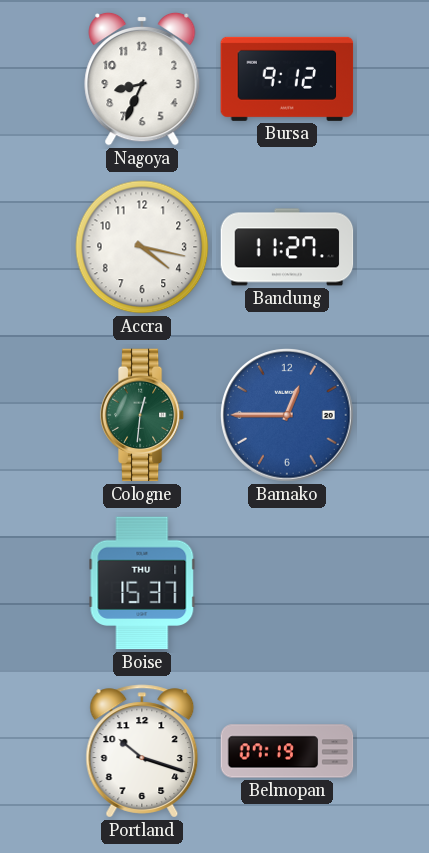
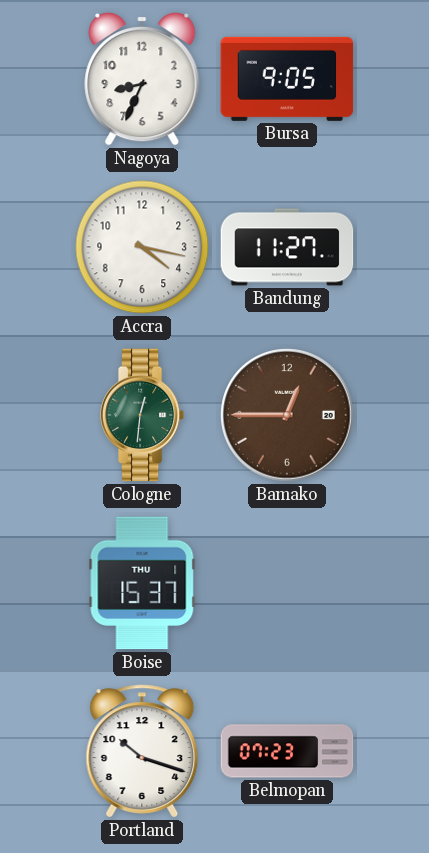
Bursa: 9:12 -> 9:05
Bamako dial: blue -> brown
Belmopan: 07:19 -> 07:23
